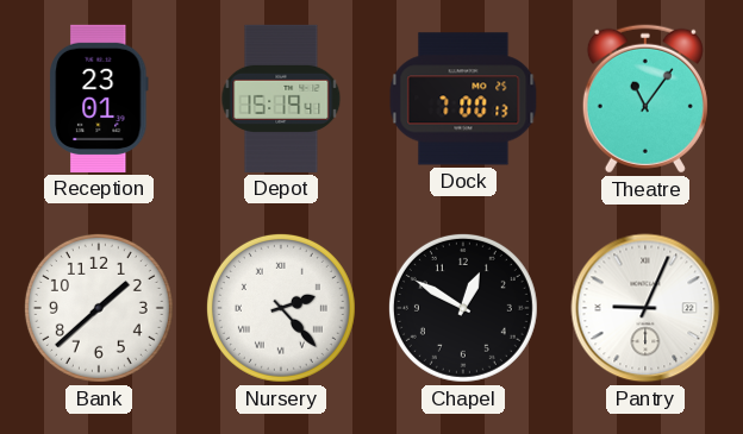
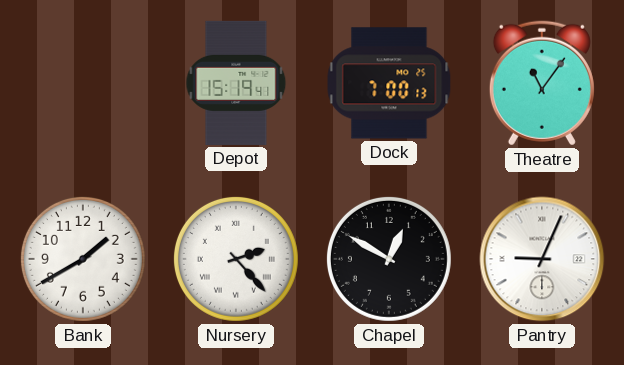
Reception: 23:01 -> none
Bank: 1:38 -> 1:40
